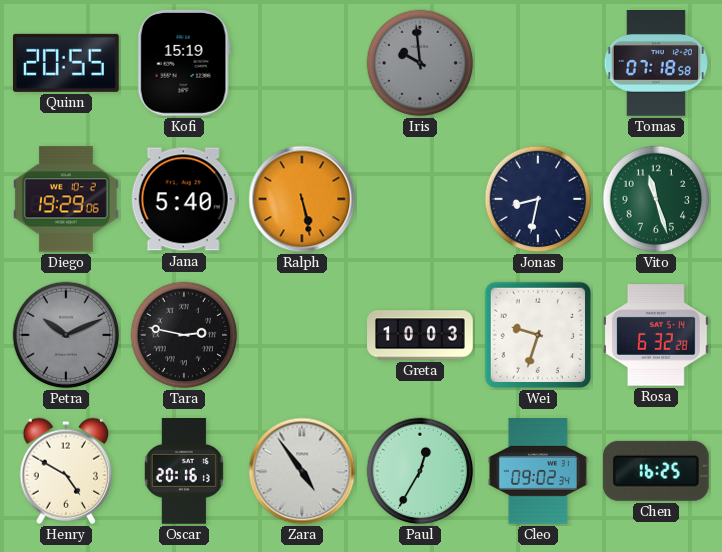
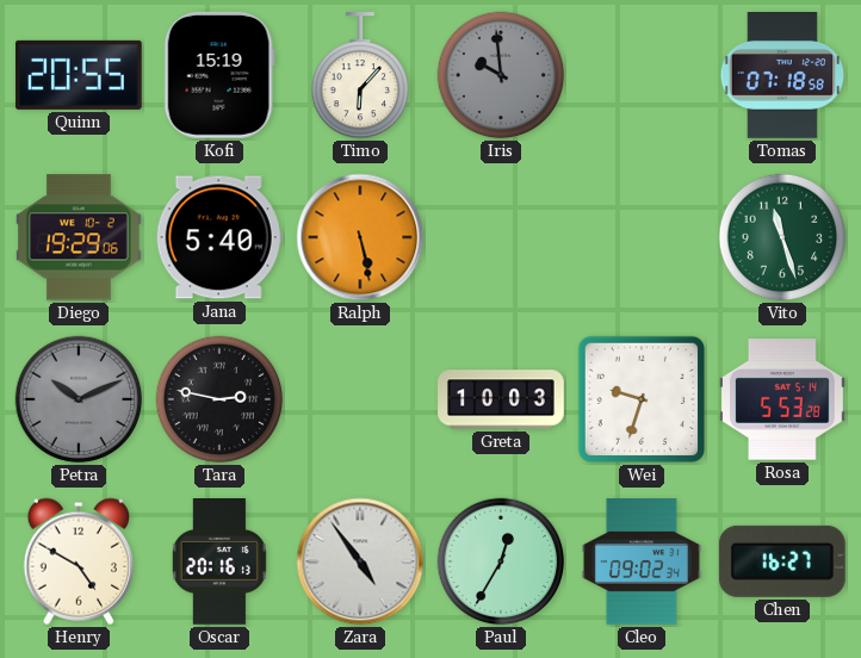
Timo: none -> 6:07
Jonas: 8:32 -> none
Rosa: 6:32 -> 5:53
Chen: 16:25 -> 16:27
